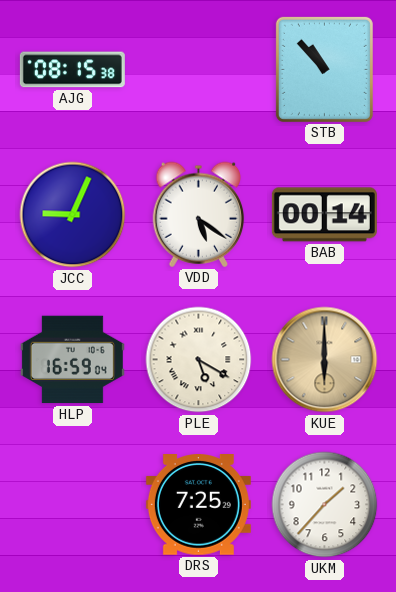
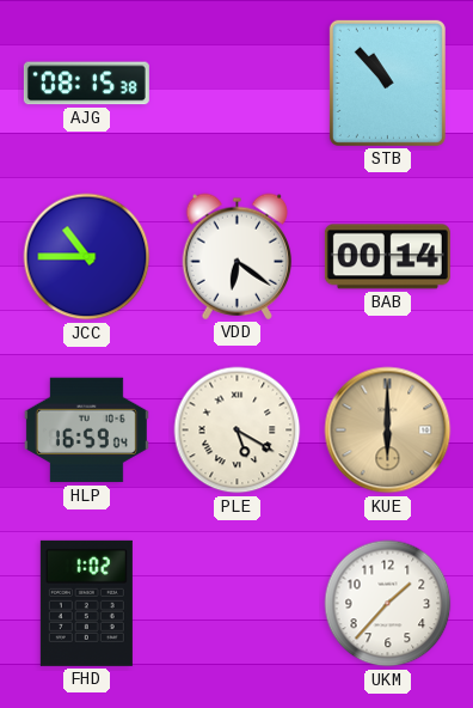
JCC: 9:04 -> 10:45
VDD: 5:21 -> 6:21
FHD: none -> 1:02
DRS: 7:25 -> none
